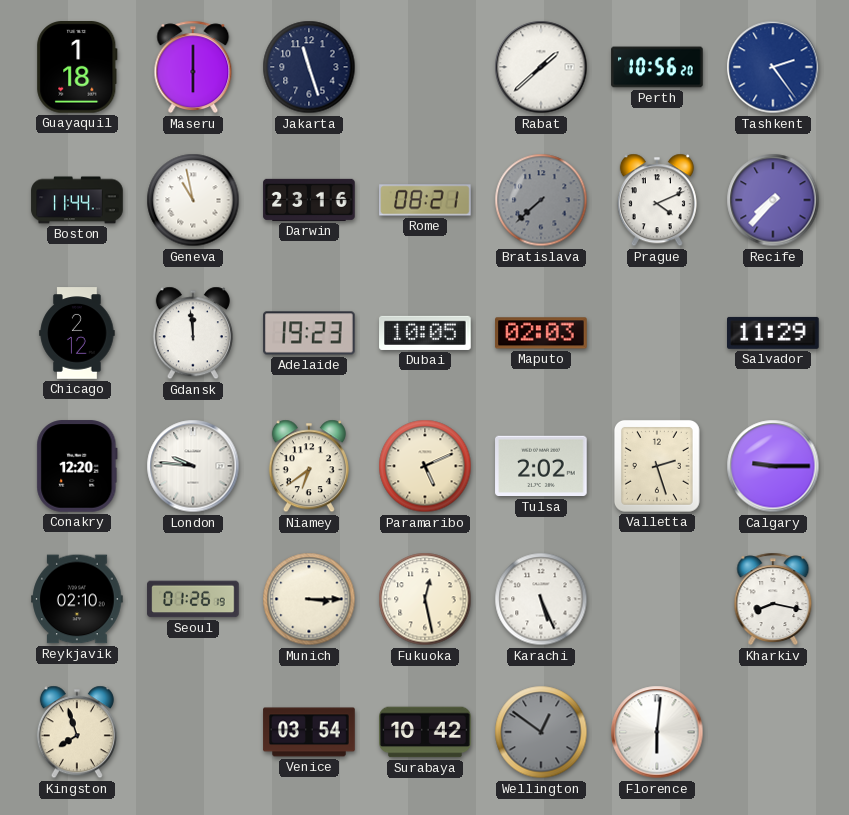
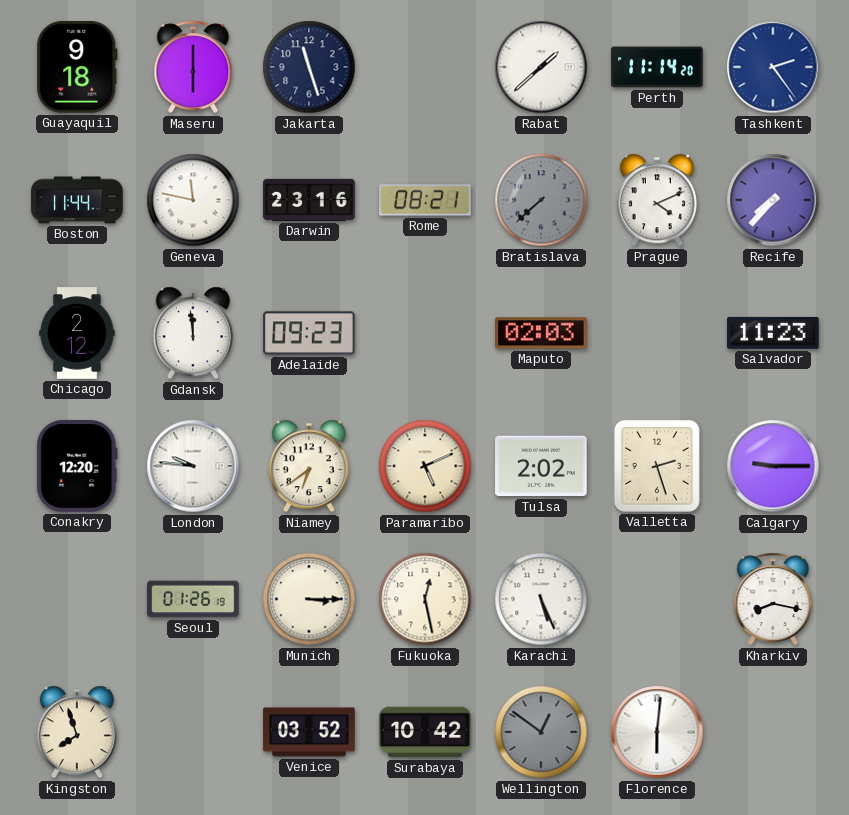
Guayaquil: 1:18 -> 9:18
Perth: 10:56 -> 11:14
Geneva: 10:58 -> 11:47
Adelaide: 19:23 -> 09:23
Dubai: 10:05 -> none
Salvador: 11:29 -> 11:23
Reykjavik: 02:10 -> none
Venice: 03:54 -> 03:52
